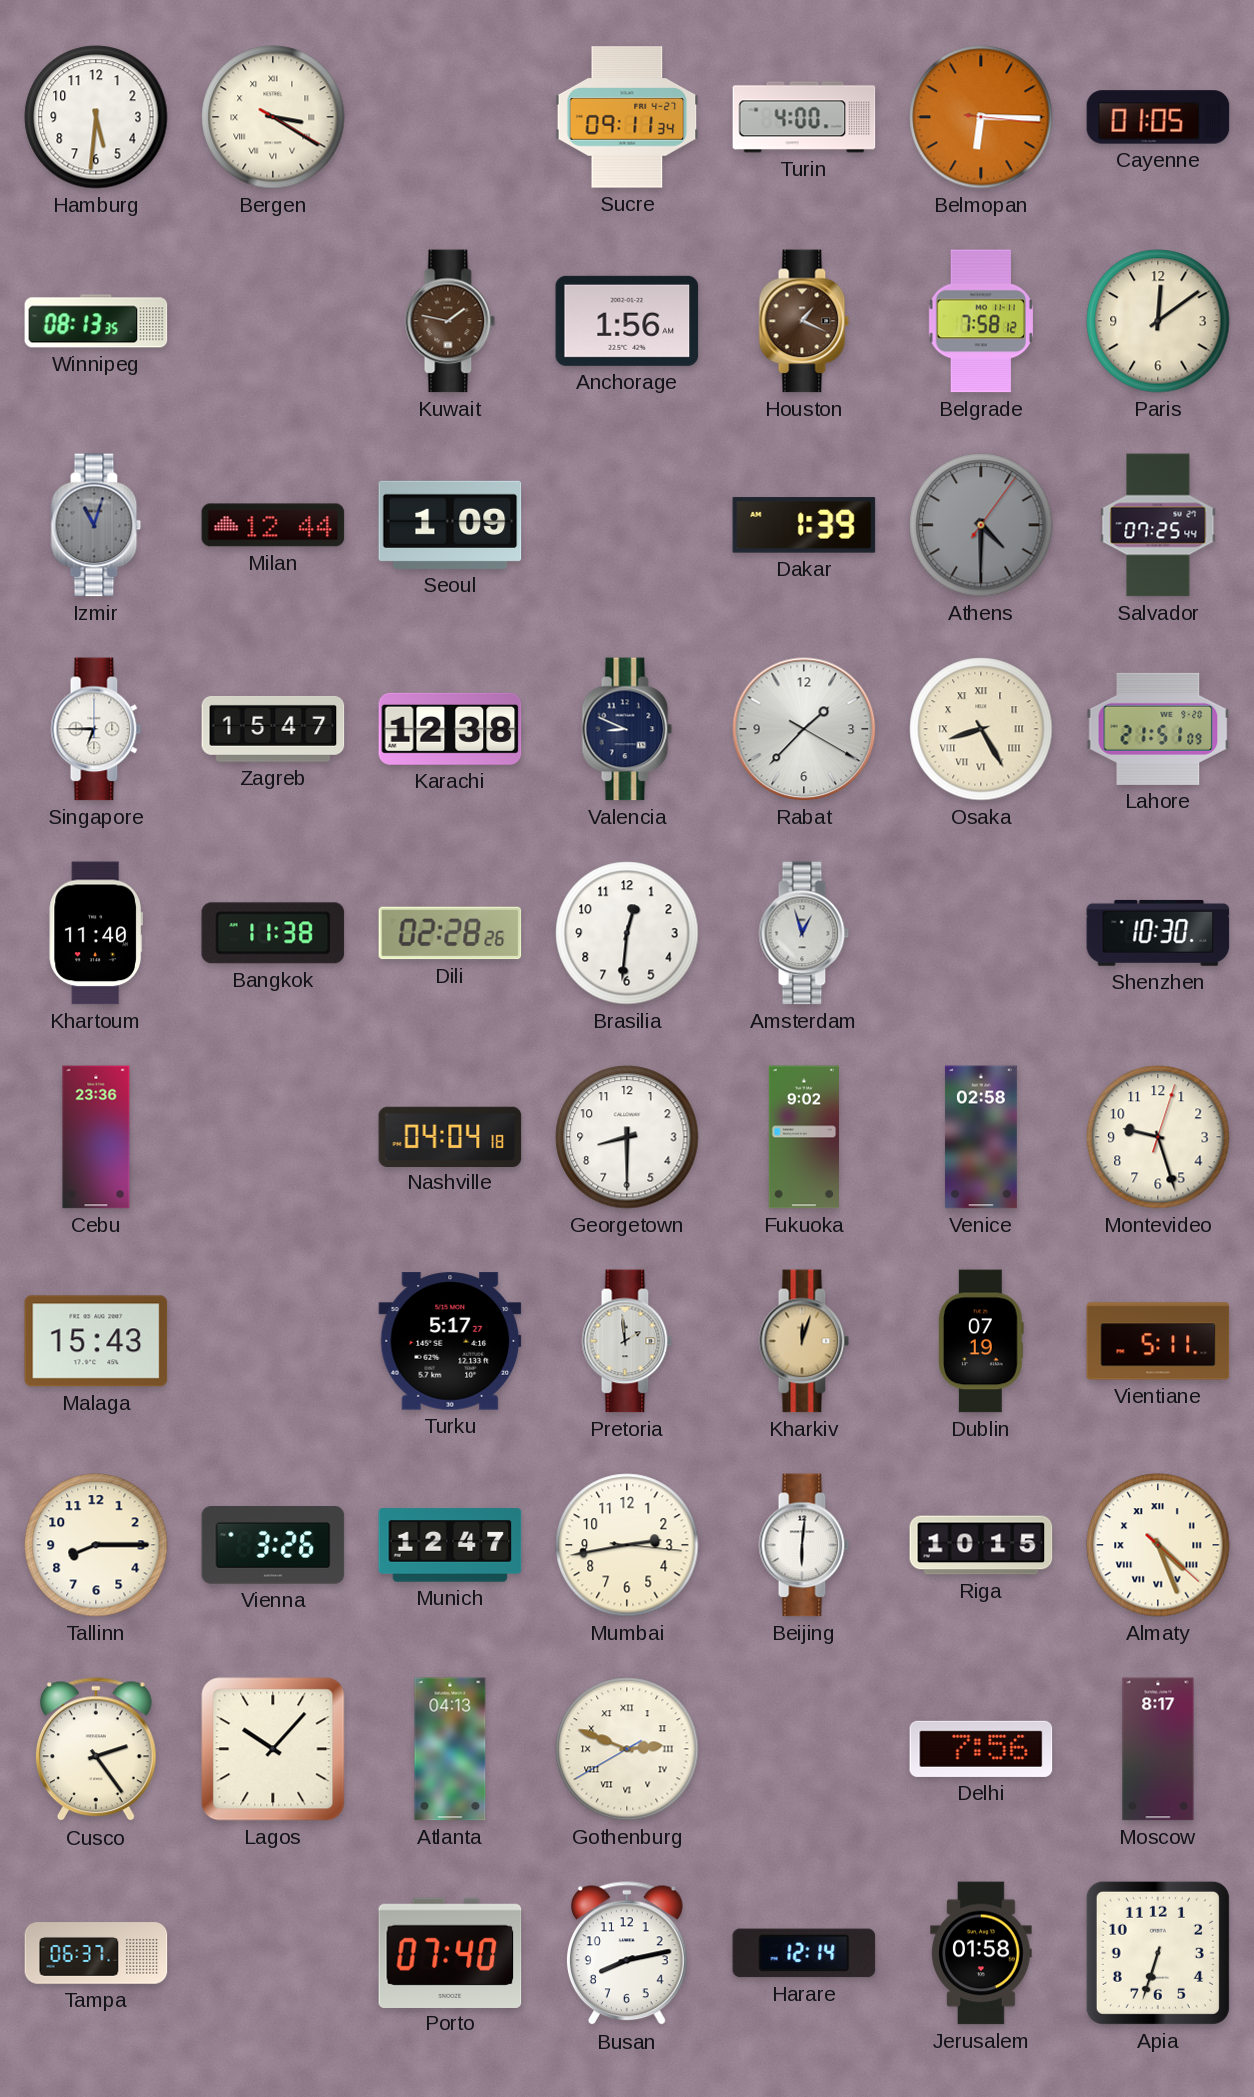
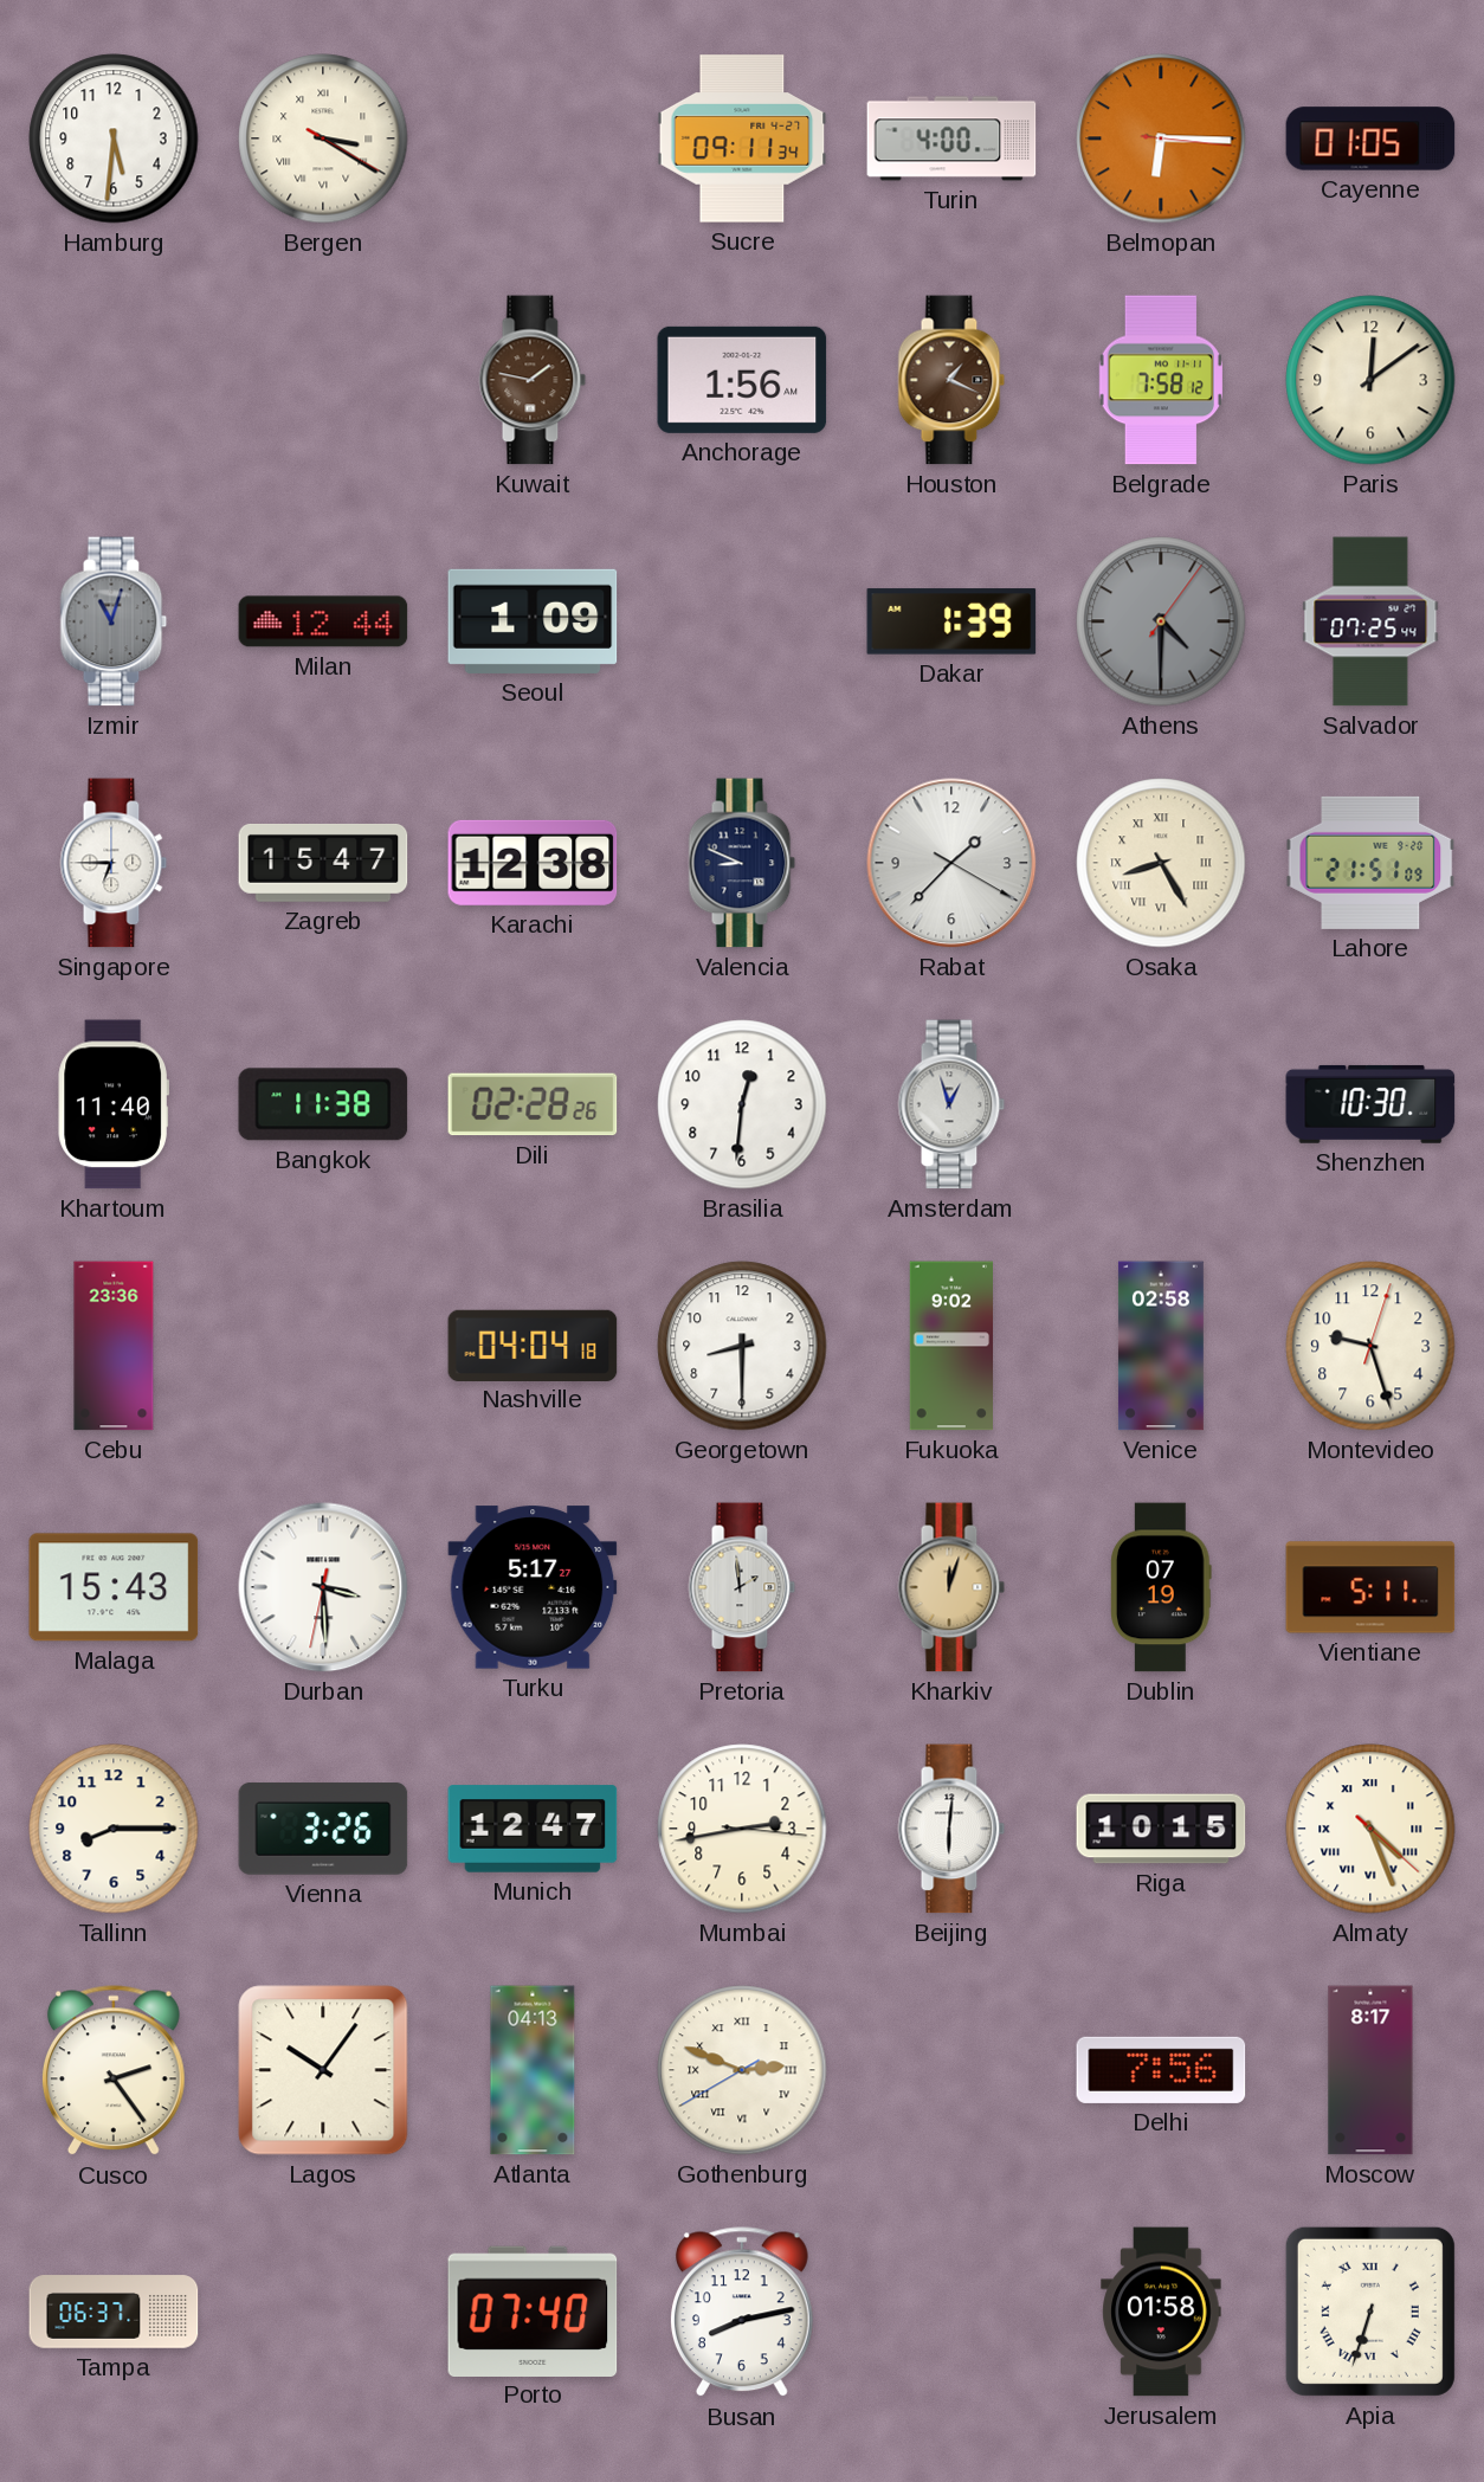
Winnipeg: 08:13 -> none
Durban: none -> 3:29
Lagos: 10:07 -> 10:06
Harare: 12:14 -> none
Apia numerals: Arabic -> Roman
